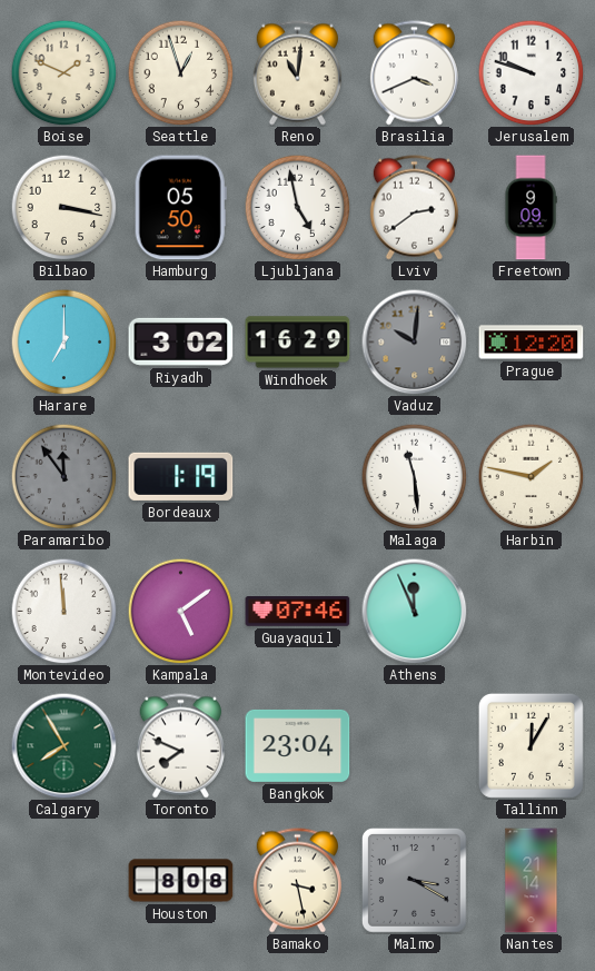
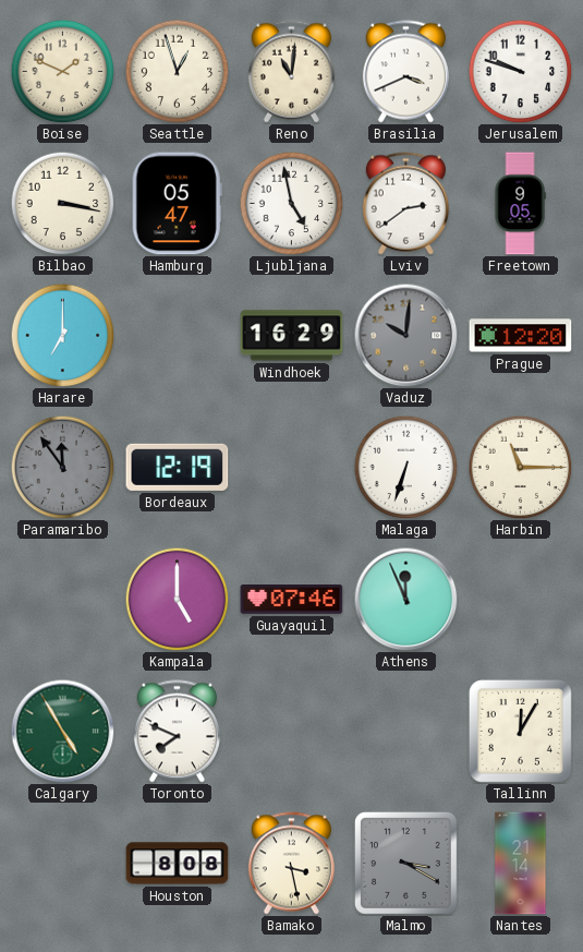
Hamburg: 05:50 -> 05:47
Freetown: 9:09 -> 9:05
Riyadh: 3:02 -> none
Bordeaux: 1:19 -> 12:19
Malaga: 11:29 -> 6:33
Harbin: 1:47 -> 11:15
Montevideo: 11:59 -> none
Kampala: 5:09 -> 5:00
Calgary: 7:55 -> 4:55
Bangkok: 23:04 -> none
